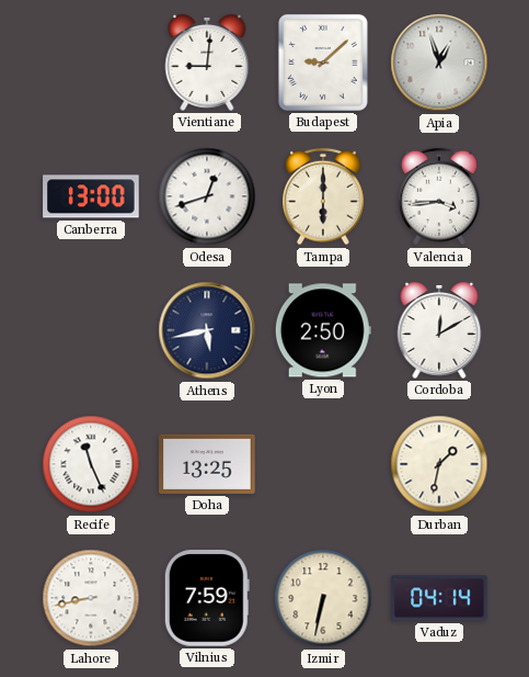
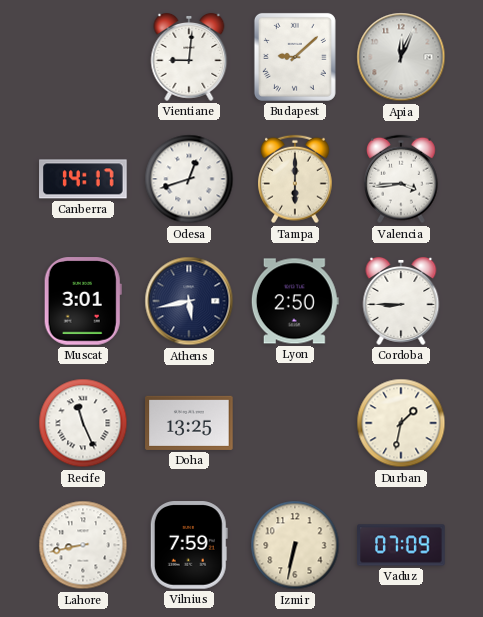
Apia: 12:57 -> 12:04
Canberra: 13:00 -> 14:17
Muscat: none -> 3:01
Cordoba: 12:10 -> 8:45
Vaduz: 04:14 -> 07:09
